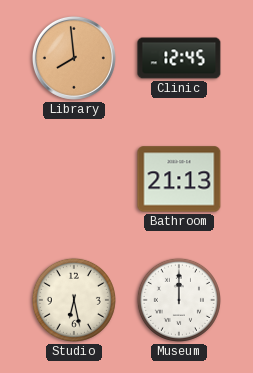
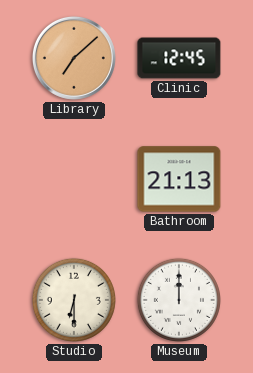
Library: 7:59 -> 7:08
Studio: 6:28 -> 6:30
